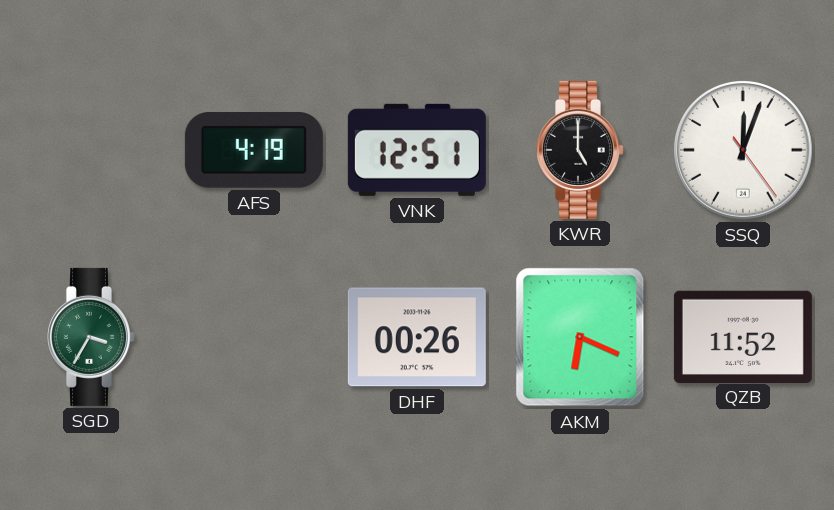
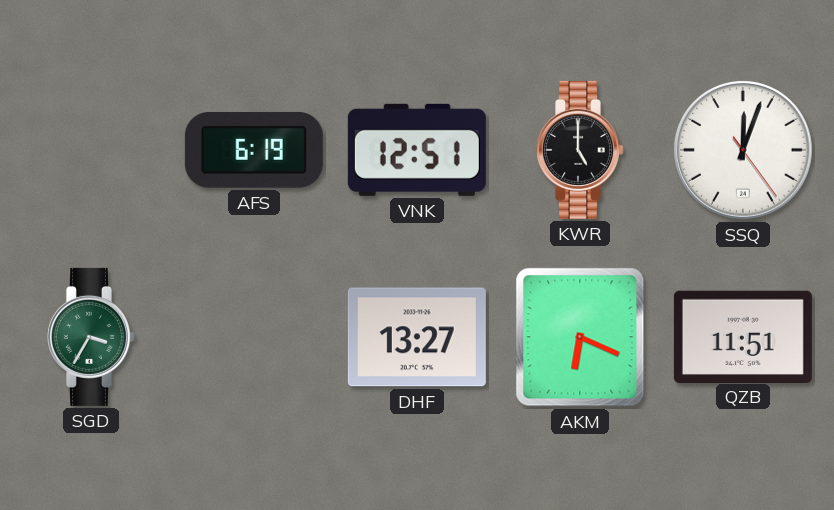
AFS: 4:19 -> 6:19
DHF: 00:26 -> 13:27
QZB: 11:52 -> 11:51
